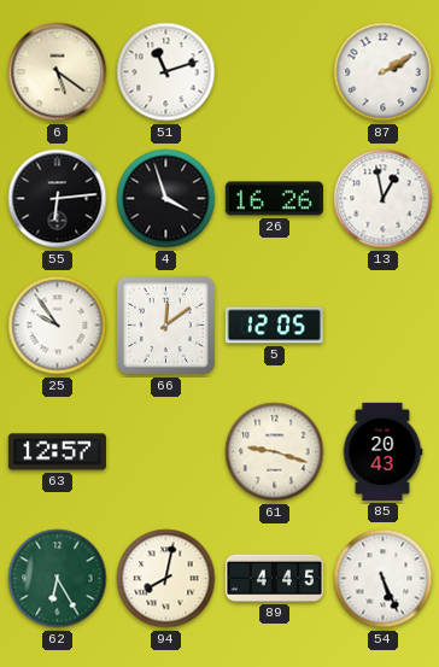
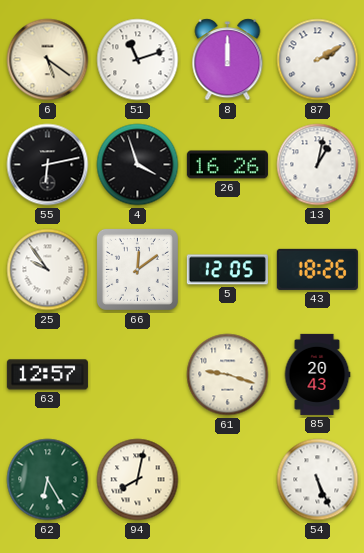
8: none -> 12:00
55: 6:14 -> 6:13
13: 12:58 -> 1:02
43: none -> 18:26
89: 4:45 -> none
